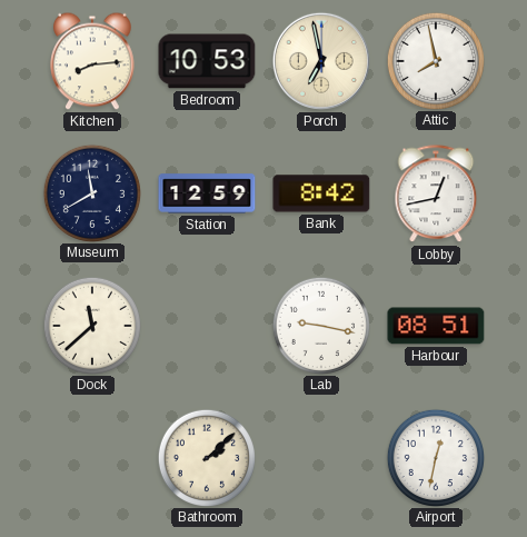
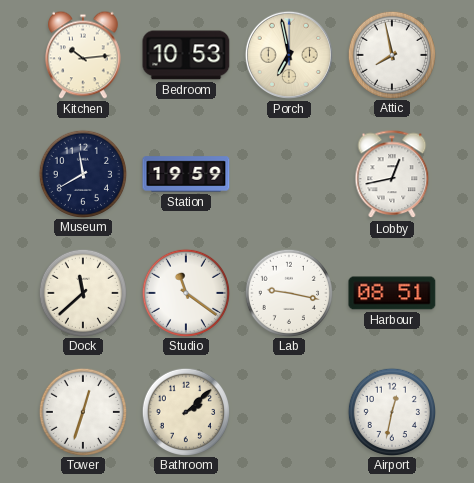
Kitchen: 8:14 -> 10:14
Station: 12:59 -> 19:59
Bank: 8:42 -> none
Studio: none -> 11:21
Tower: none -> 12:33
